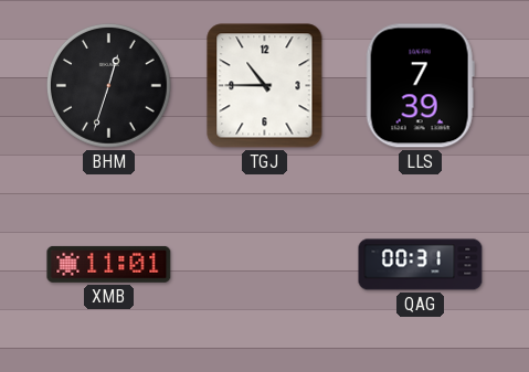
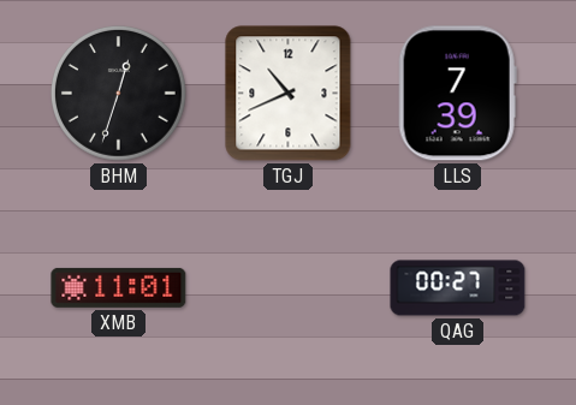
TGJ: 10:45 -> 10:41
QAG: 00:31 -> 00:27
